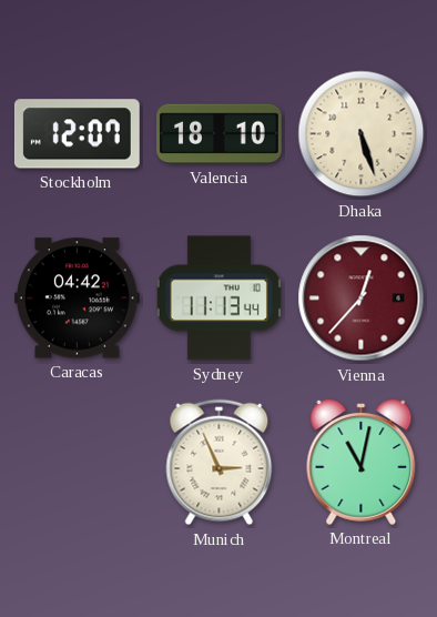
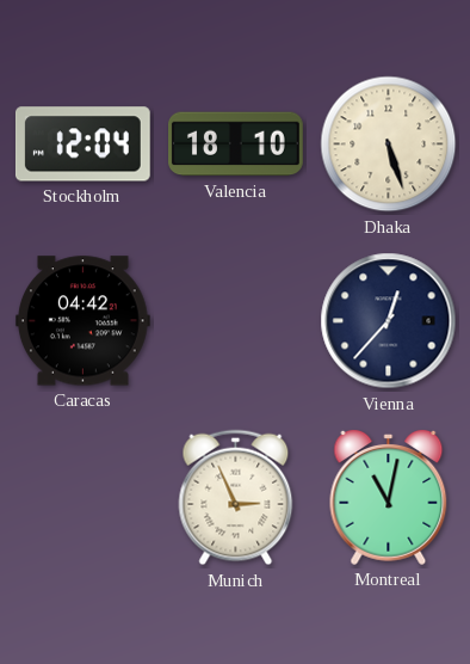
Stockholm: 12:07 -> 12:04
Sydney: 11:13 -> none
Vienna dial: burgundy -> navy
